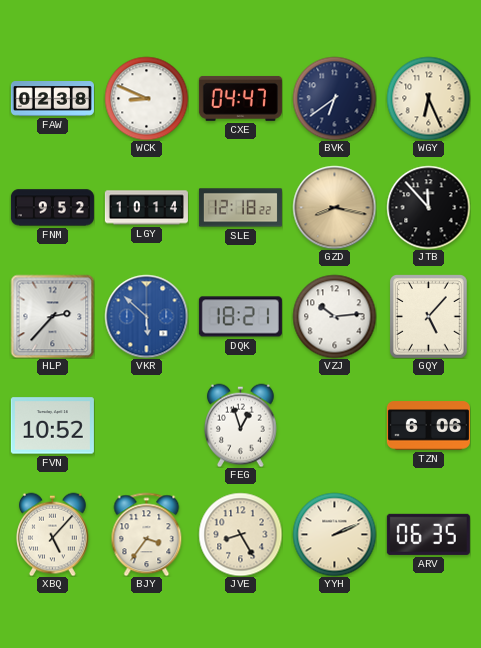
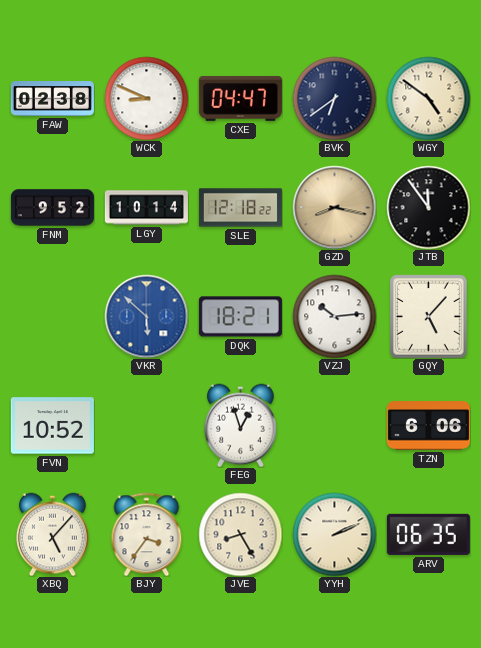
WGY: 6:26 -> 4:51
JTB: 11:53 -> 11:54
HLP: 2:37 -> none
